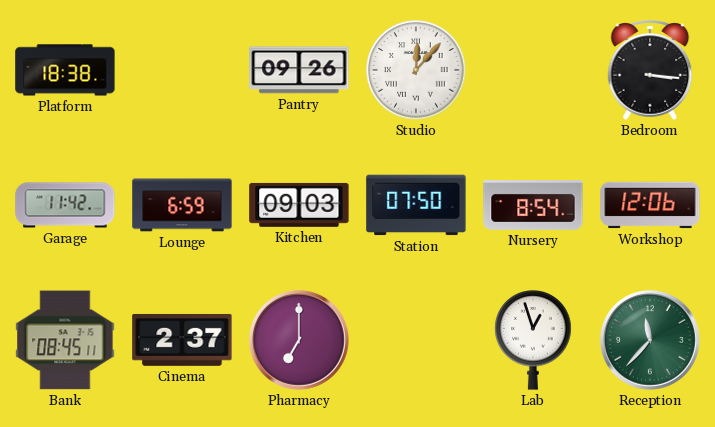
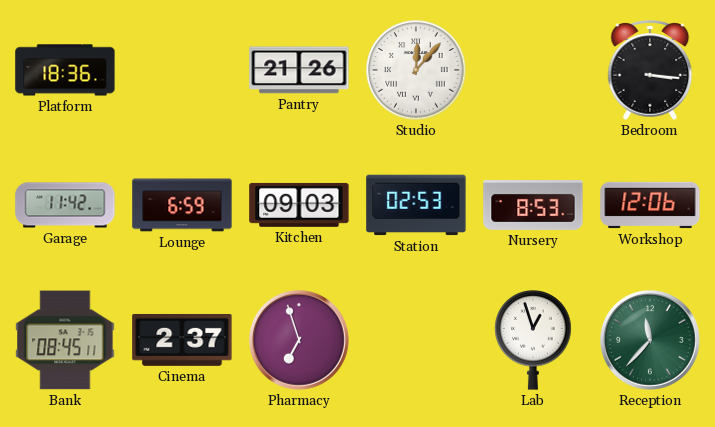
Platform: 18:38 -> 18:36
Pantry: 09:26 -> 21:26
Station: 07:50 -> 02:53
Nursery: 8:54 -> 8:53
Pharmacy: 7:00 -> 6:57
